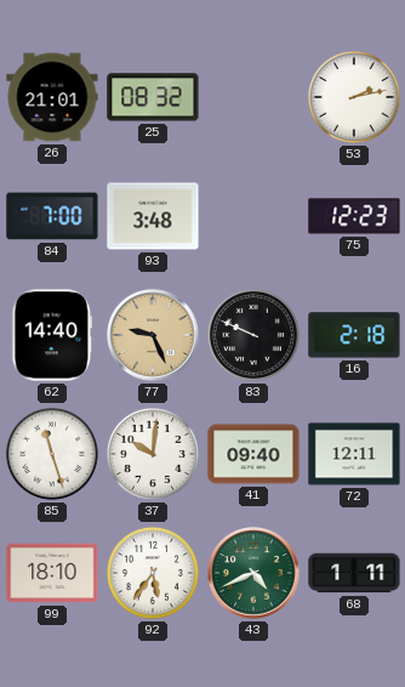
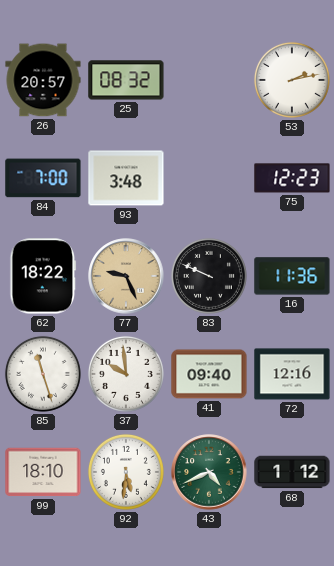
26: 21:01 -> 20:57
62: 14:40 -> 18:22
16: 2:18 -> 11:36
37: 10:01 -> 9:59
72: 12:11 -> 12:16
92: 5:36 -> 5:31
68: 1:11 -> 1:12
